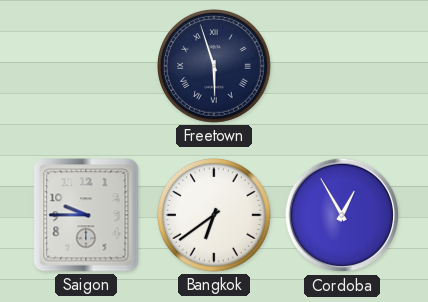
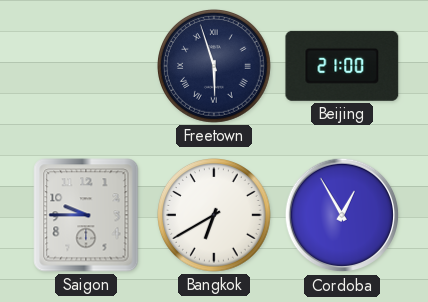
Beijing: none -> 21:00
Bangkok: 6:39 -> 6:40
